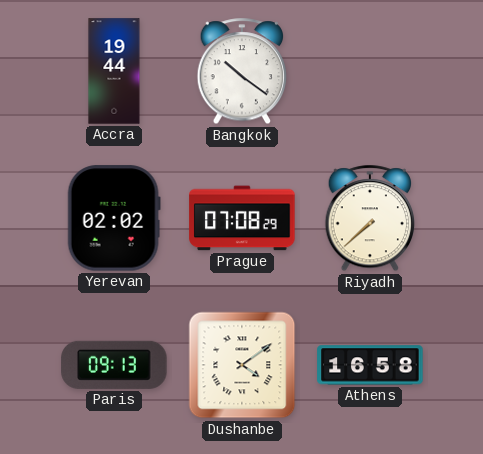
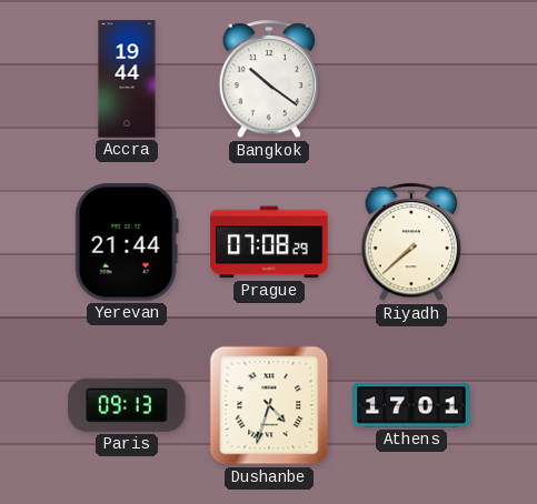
Yerevan: 02:02 -> 21:44
Dushanbe: 4:09 -> 4:33
Athens: 16:58 -> 17:01
